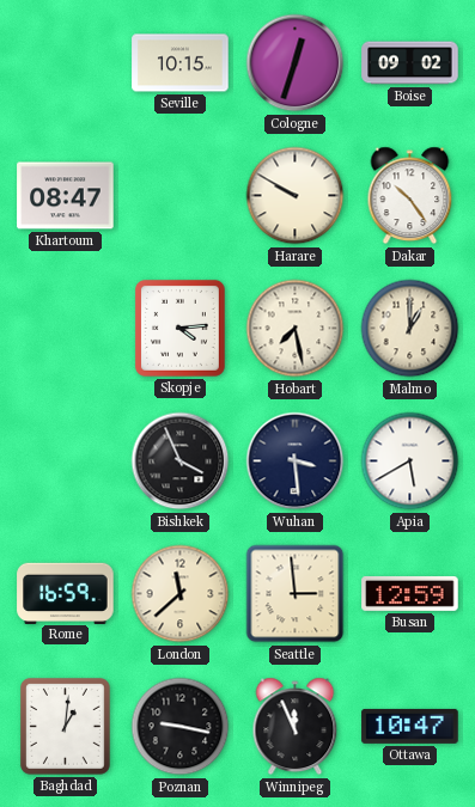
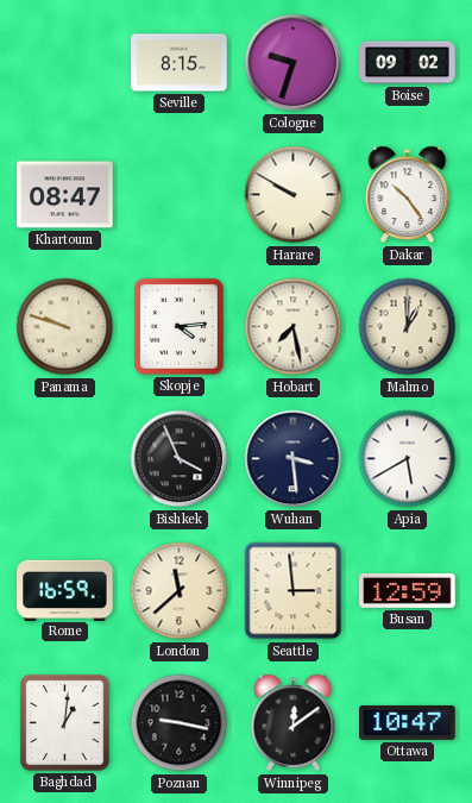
Seville: 10:15 -> 8:15
Cologne: 12:33 -> 9:33
Panama: none -> 9:48
Winnipeg: 11:56 -> 12:09
